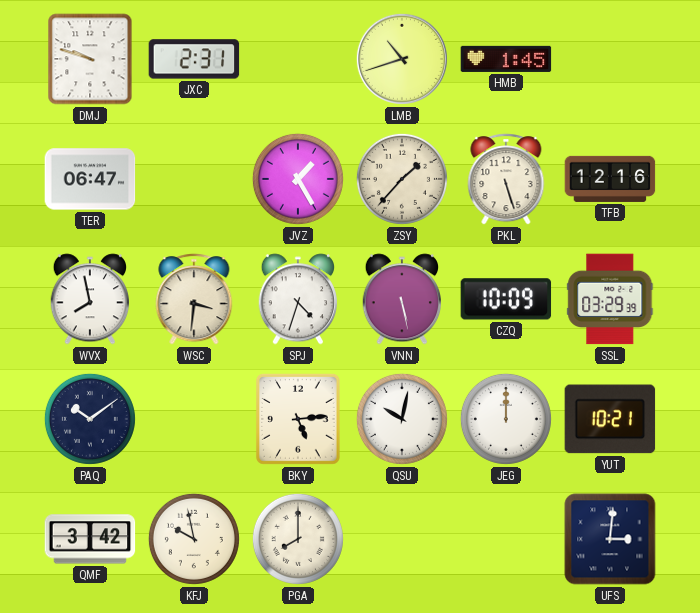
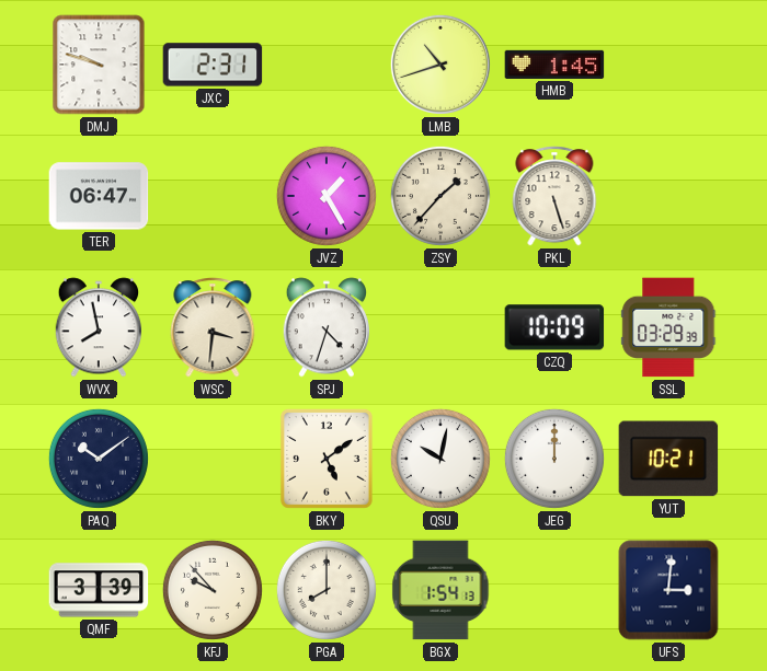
TFB: 12:16 -> none
VNN: 5:28 -> none
BKY: 5:14 -> 5:09
QMF: 3:42 -> 3:39
KFJ: 9:58 -> 9:53
BGX: none -> 1:54
